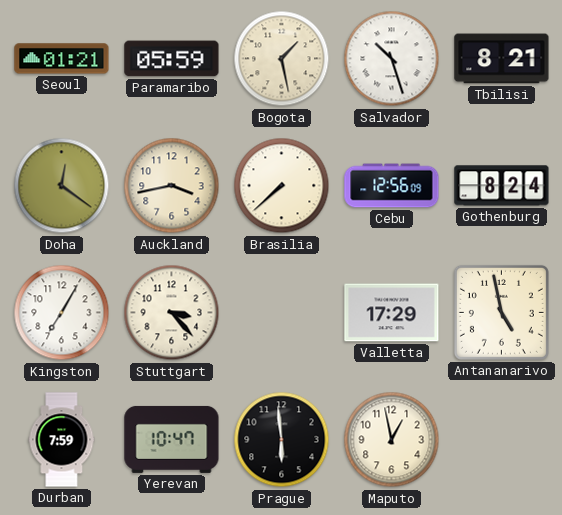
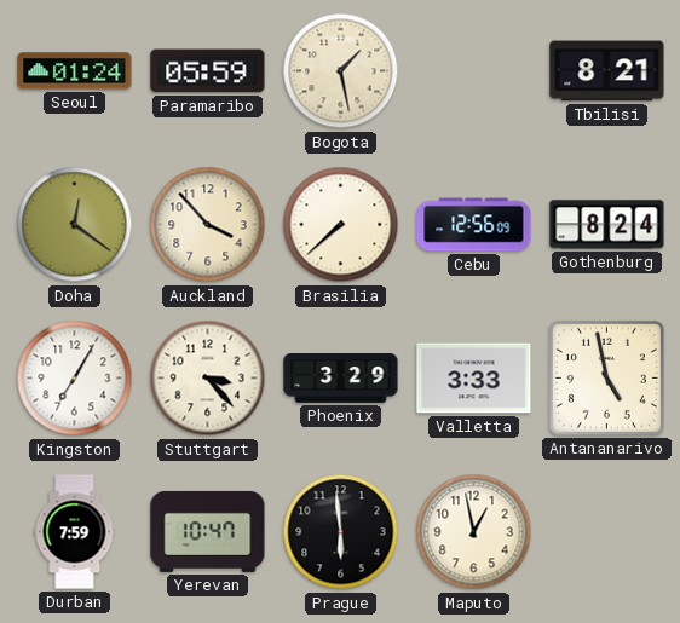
Seoul: 01:21 -> 01:24
Salvador: 10:27 -> none
Auckland: 3:43 -> 3:53
Phoenix: none -> 3:29
Valletta: 17:29 -> 3:33
